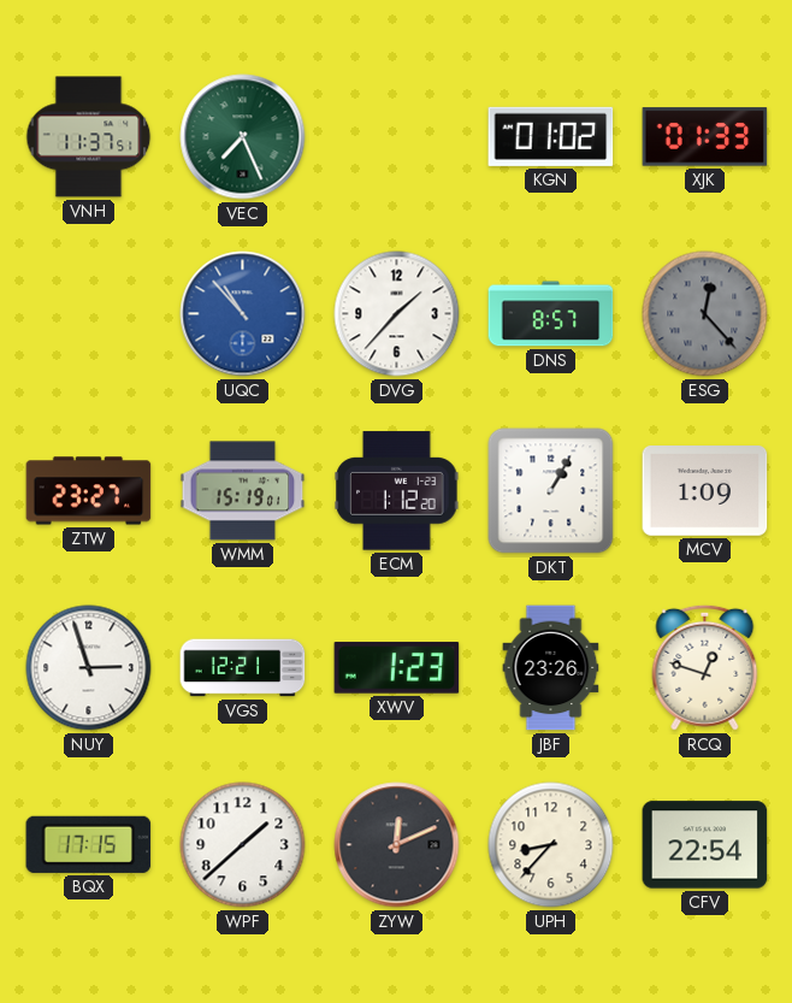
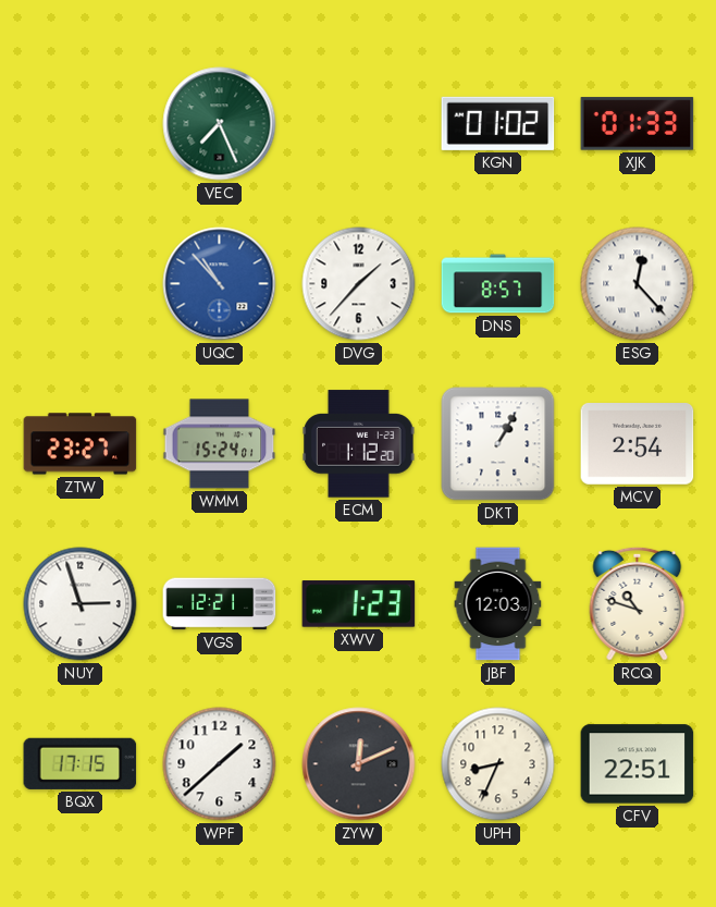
VNH: 11:37 -> none
ESG dial: grey -> white
WMM: 15:19 -> 15:24
MCV: 1:09 -> 2:54
JBF: 23:26 -> 12:03
RCQ: 12:48 -> 10:48
UPH: 8:37 -> 8:34
CFV: 22:54 -> 22:51
